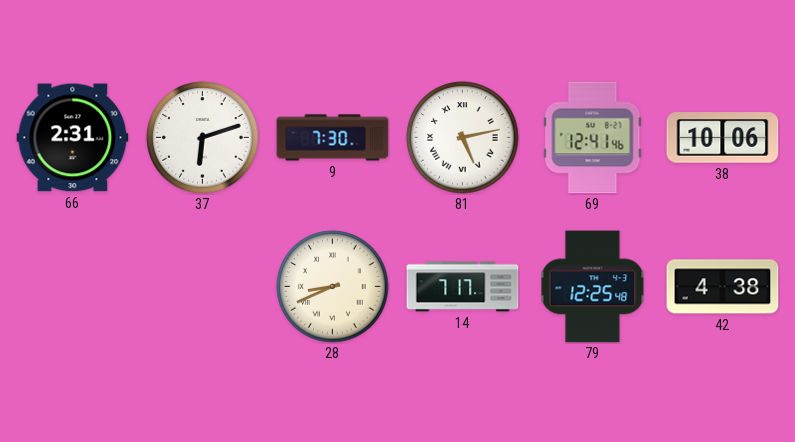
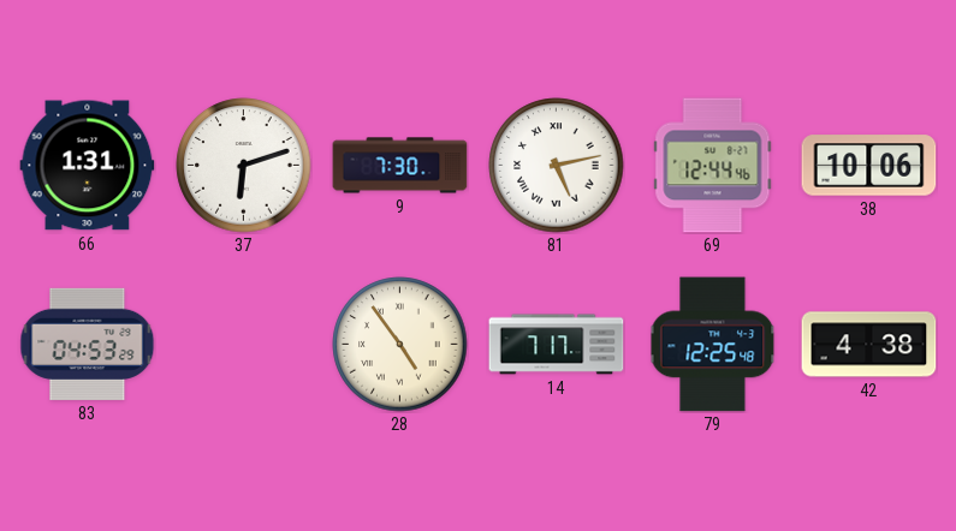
66: 2:31 -> 1:31
69: 12:41 -> 12:44
83: none -> 04:53
28: 8:41 -> 4:54
